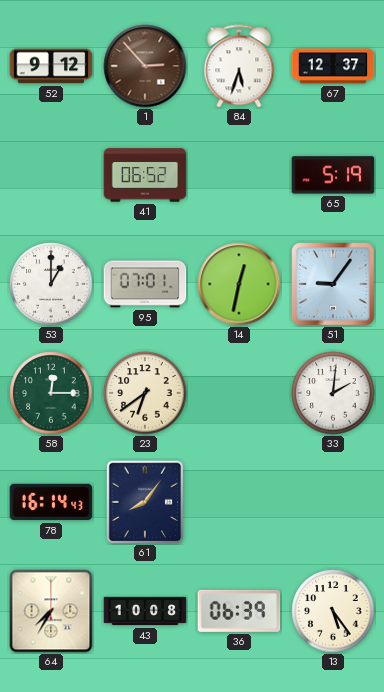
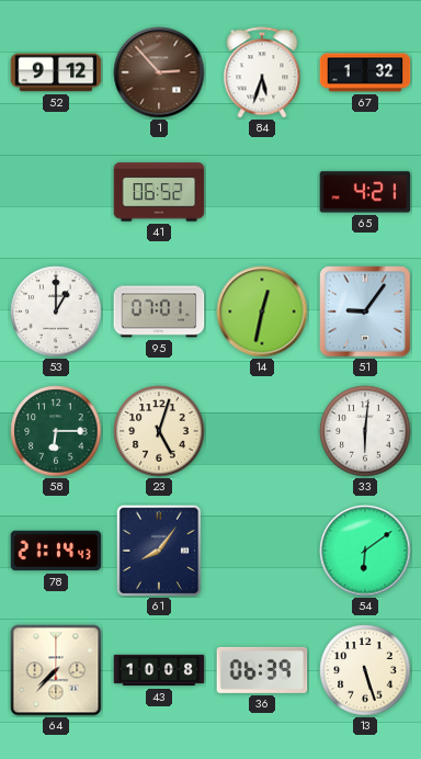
67: 12:37 -> 1:32
65: 5:19 -> 4:21
58: 12:15 -> 6:15
23: 6:39 -> 5:03
33: 2:01 -> 6:01
78: 16:14 -> 21:14
54: none -> 6:09
64: 7:35 -> 7:37
13: 5:24 -> 5:27
